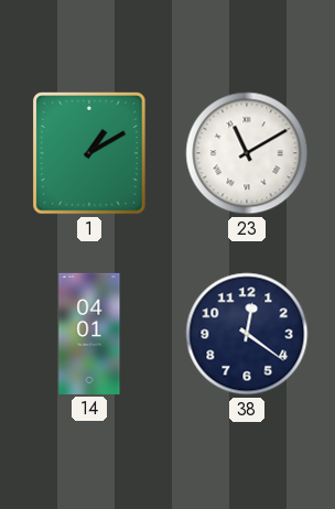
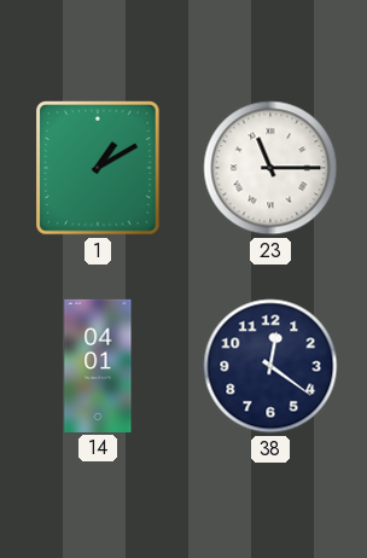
23: 11:10 -> 11:15
